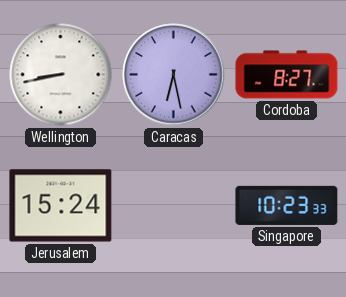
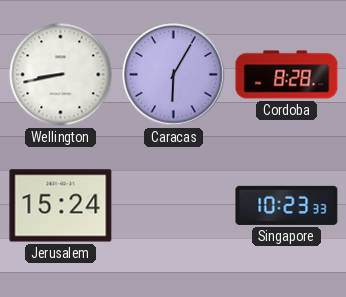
Caracas: 6:28 -> 6:05
Cordoba: 8:27 -> 8:28
